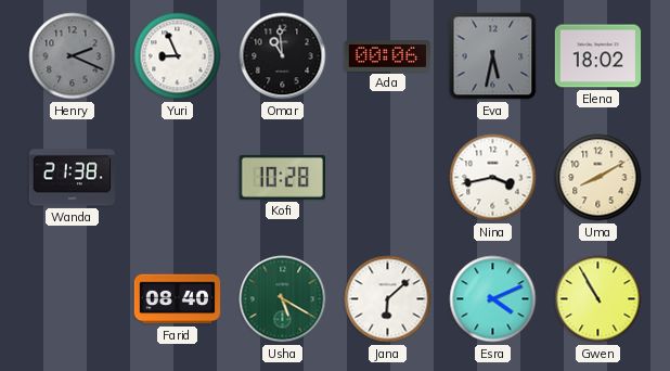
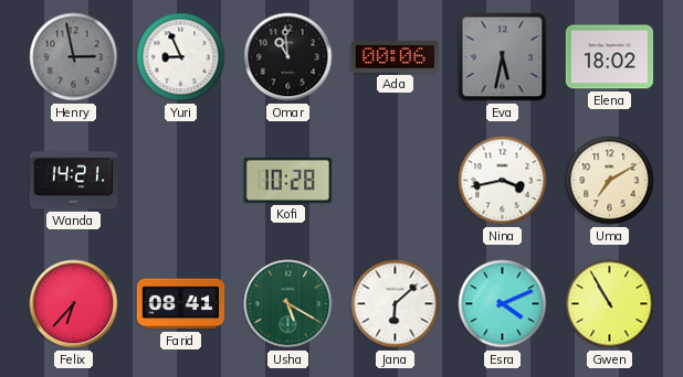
Henry: 2:19 -> 2:58
Wanda: 21:38 -> 14:21
Uma: 8:10 -> 7:10
Felix: none -> 6:37
Farid: 08:40 -> 08:41
